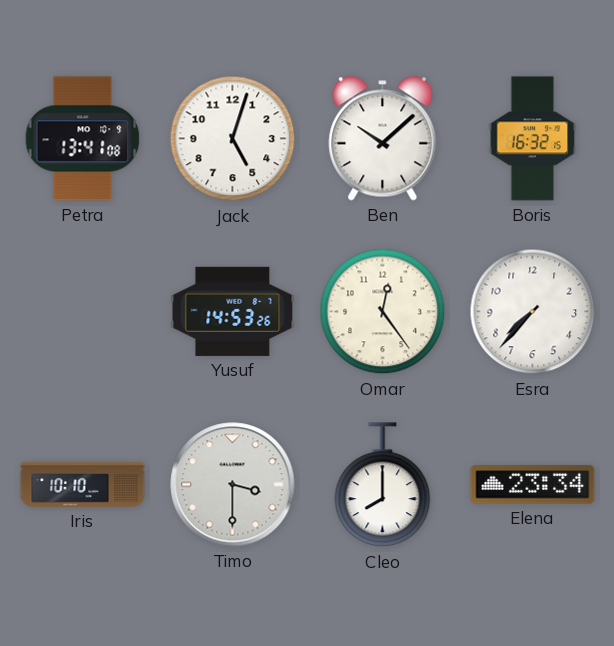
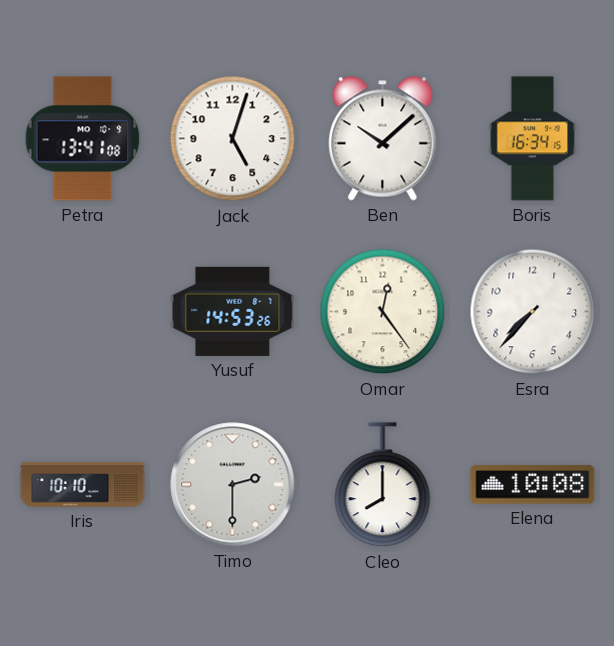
Boris: 16:32 -> 16:34
Timo: 3:30 -> 2:30
Elena: 23:34 -> 10:08
